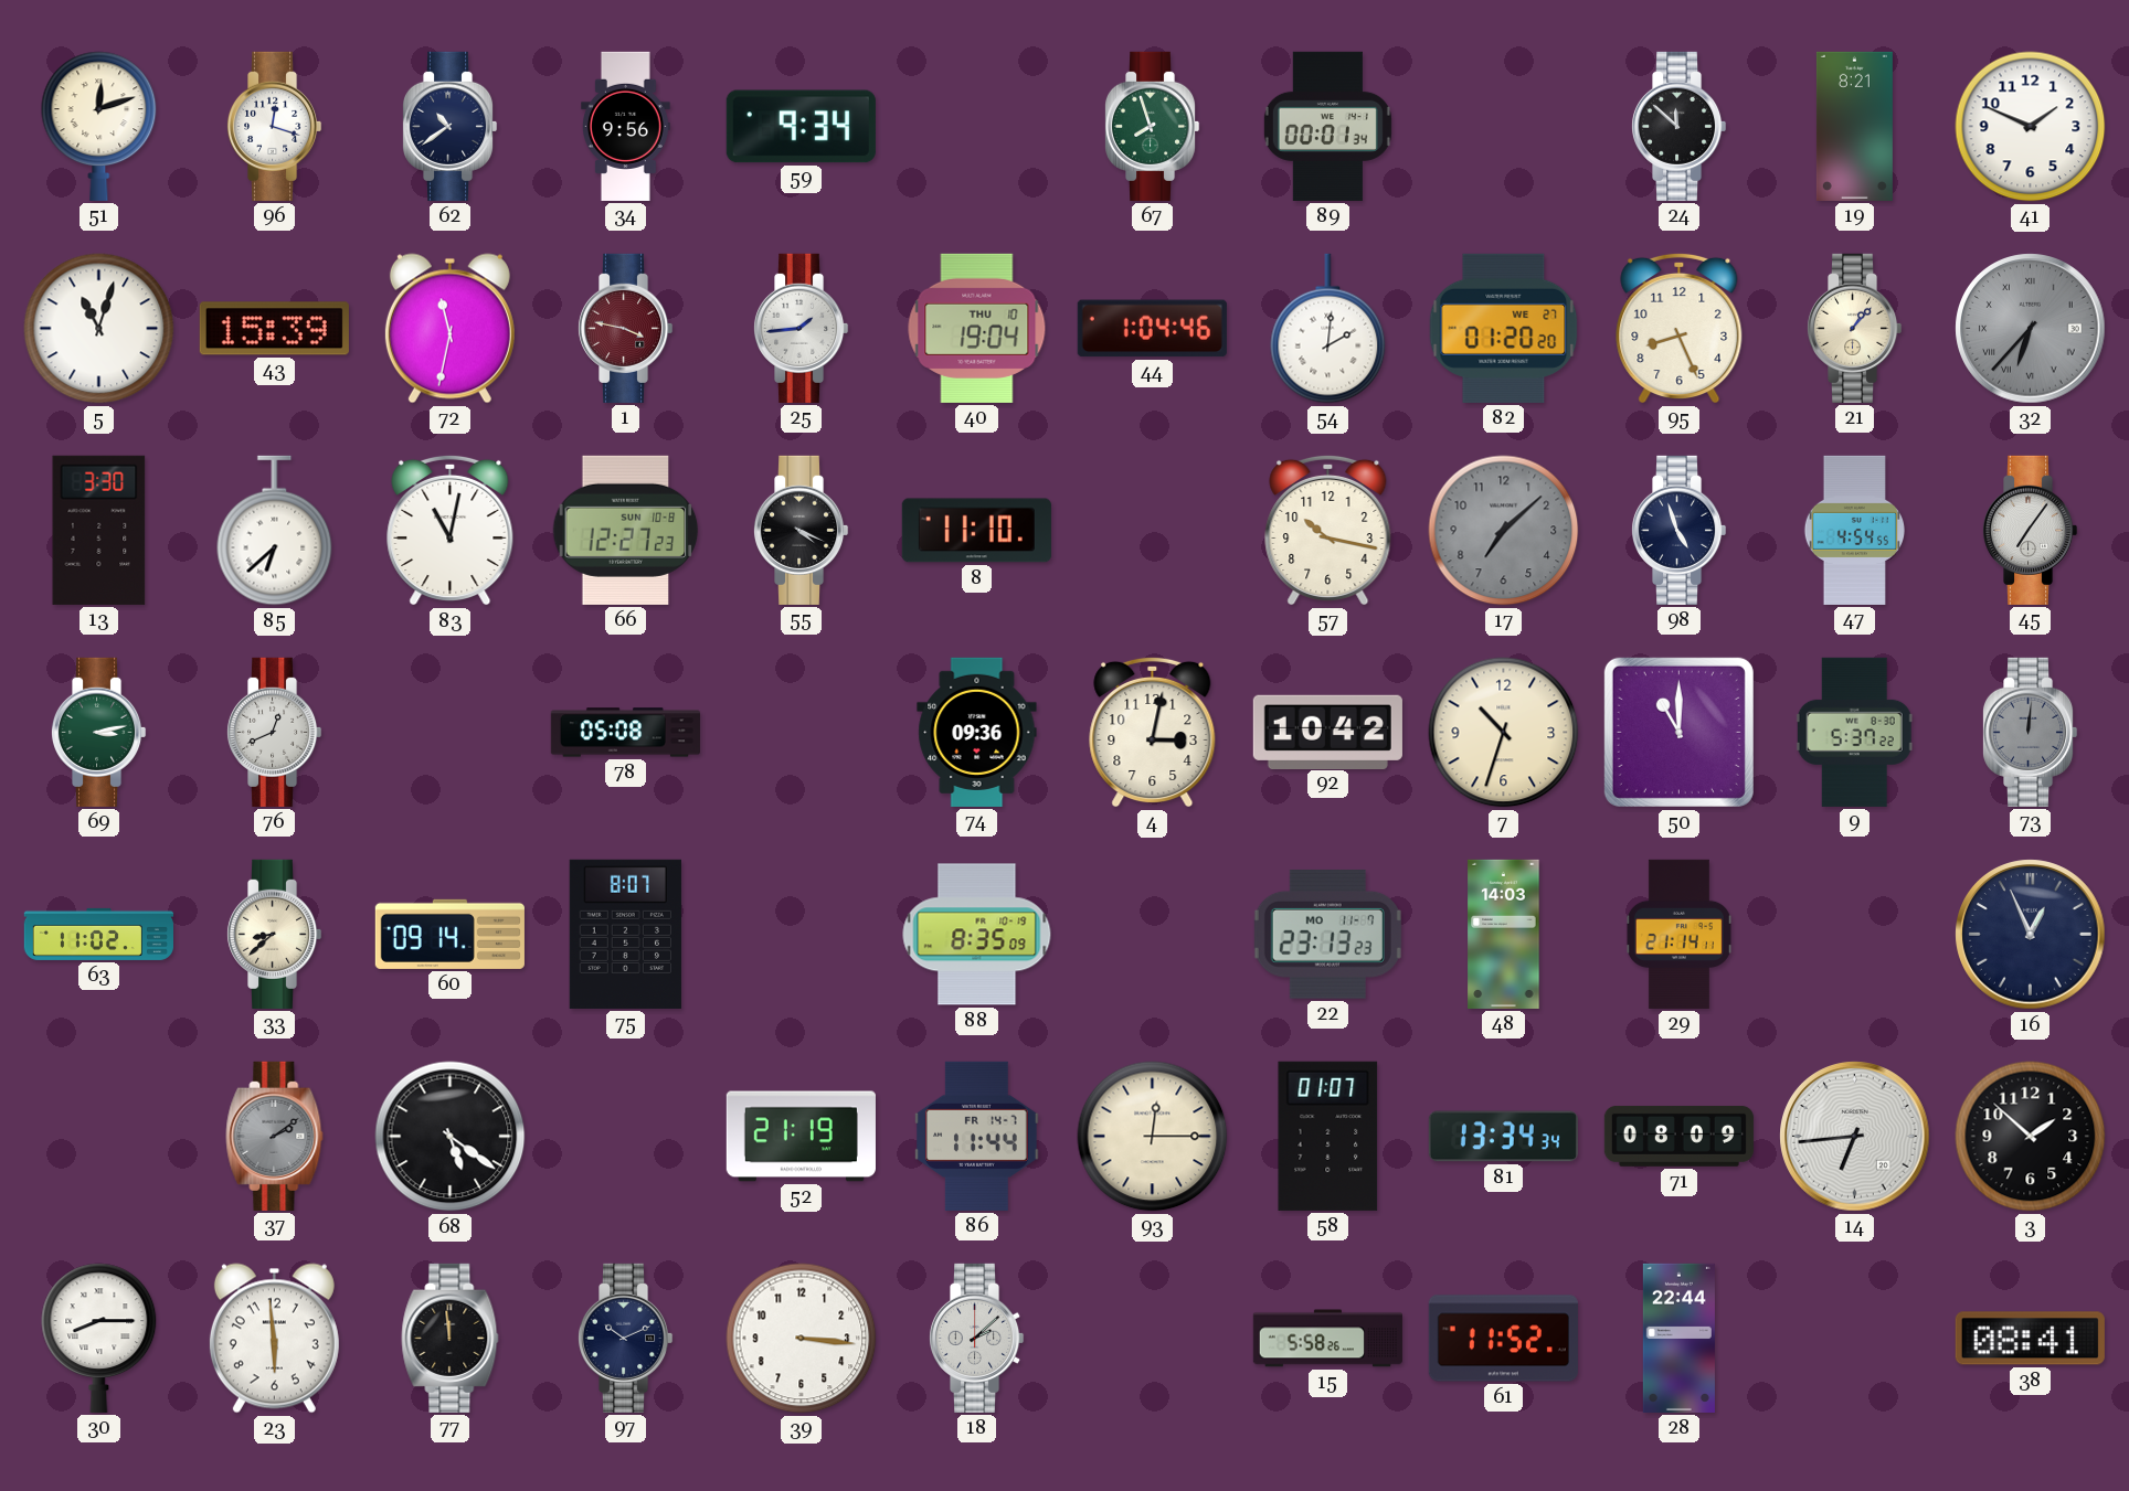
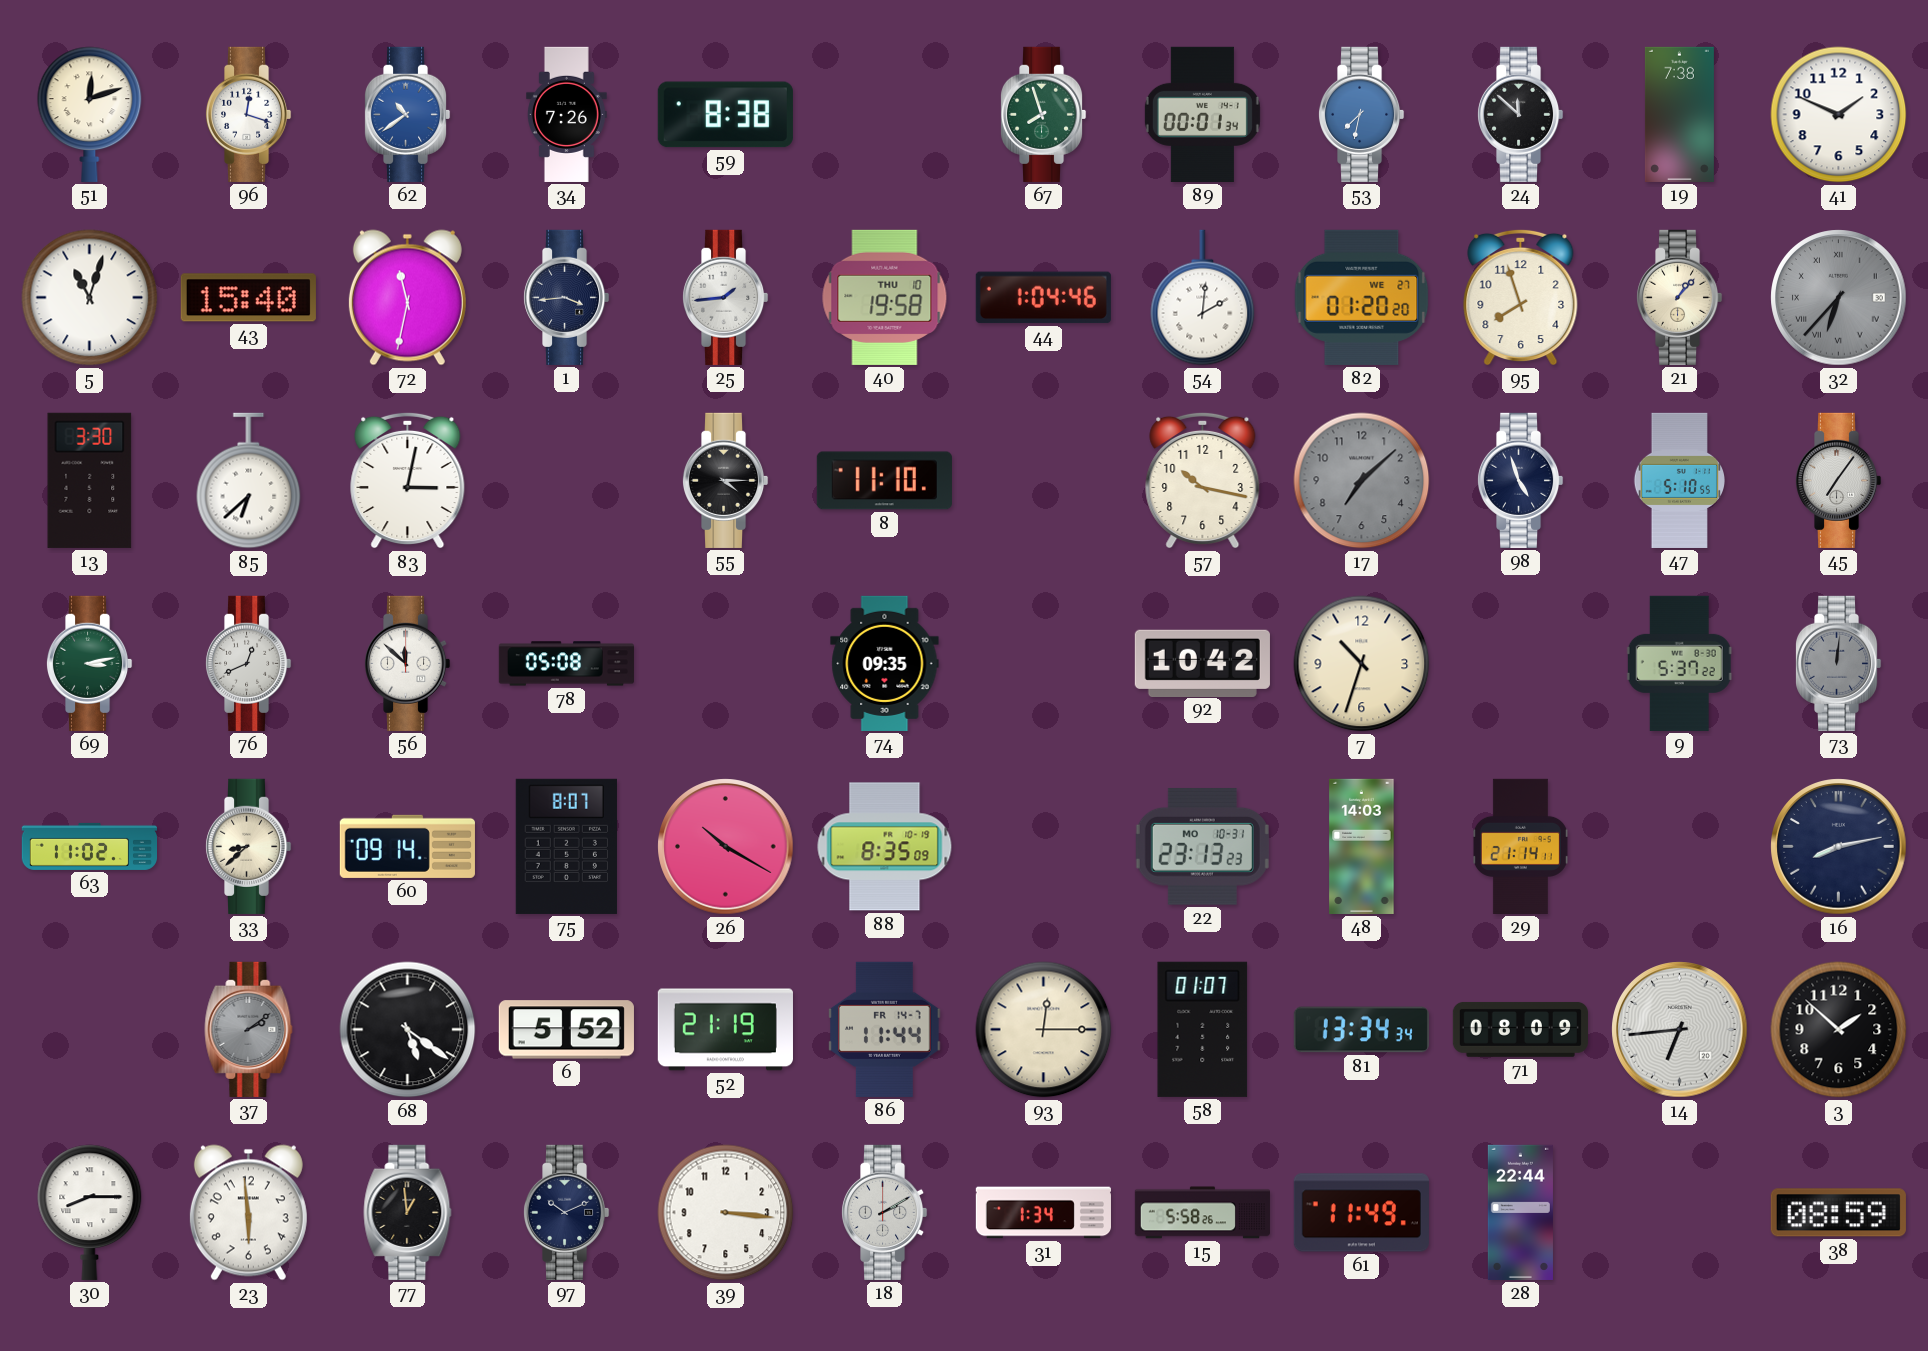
62 dial: navy -> blue
34: 9:56 -> 7:26
59: 9:34 -> 8:38
53: none -> 7:32
19: 8:21 -> 7:38
43: 15:39 -> 15:40
1: 3:47 -> 3:44
1 dial: burgundy -> navy
40: 19:04 -> 19:58
95: 8:26 -> 7:57
83: 11:02 -> 3:02
66: 12:27 -> none
55: 4:19 -> 4:15
47: 4:54 -> 5:10
56: none -> 11:52
74: 09:36 -> 09:35
4: 3:02 -> none
50: 11:00 -> none
26: none -> 10:20
22 date: MO 11-7 -> MO 10-31
16: 12:56 -> 8:13
6: none -> 5:52
77: 11:59 -> 12:59
18: 2:08 -> 2:10
31: none -> 1:34
61: 11:52 -> 11:49
38: 08:41 -> 08:59
